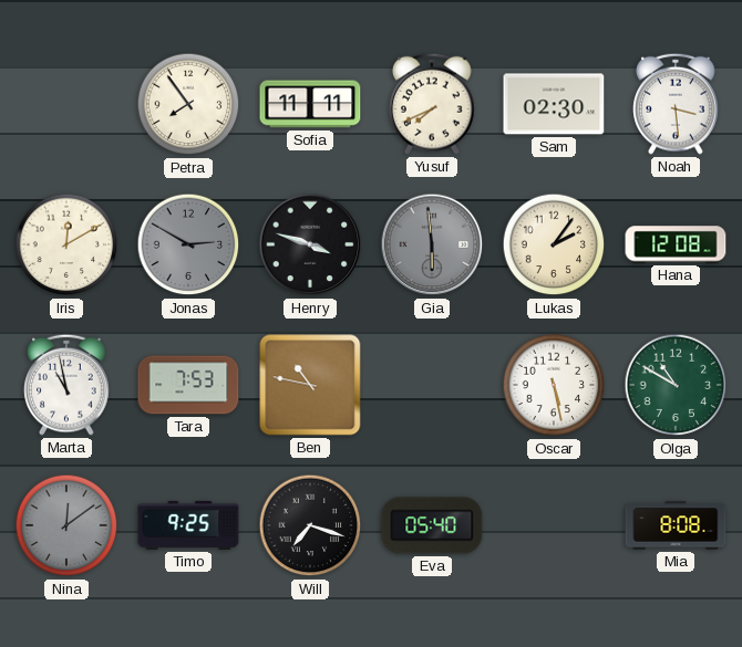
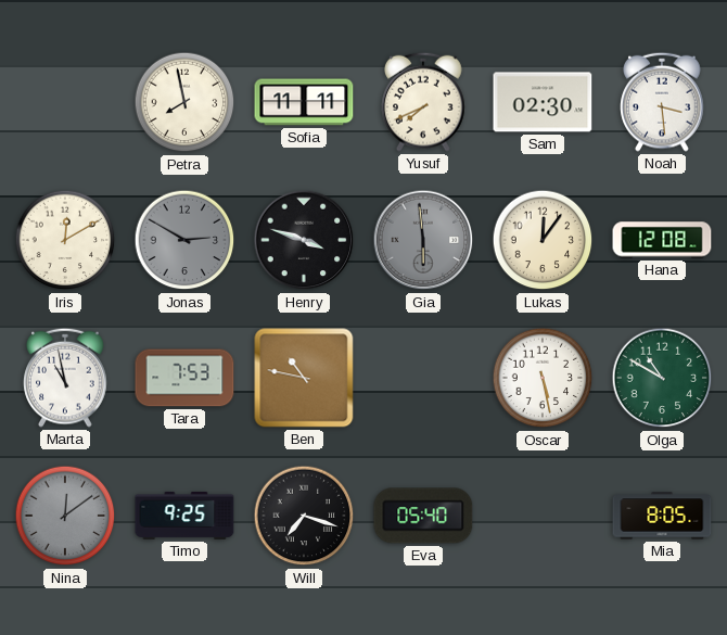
Petra: 7:54 -> 7:58
Lukas: 2:06 -> 12:06
Mia: 8:08 -> 8:05
